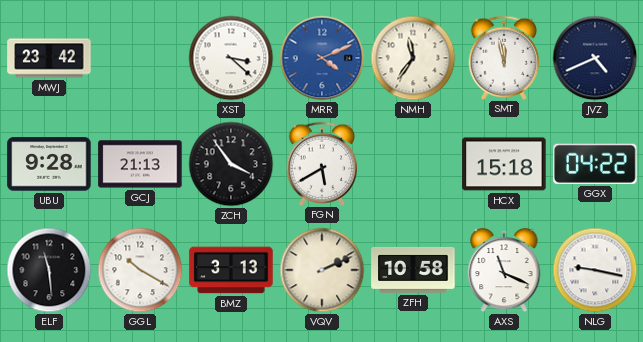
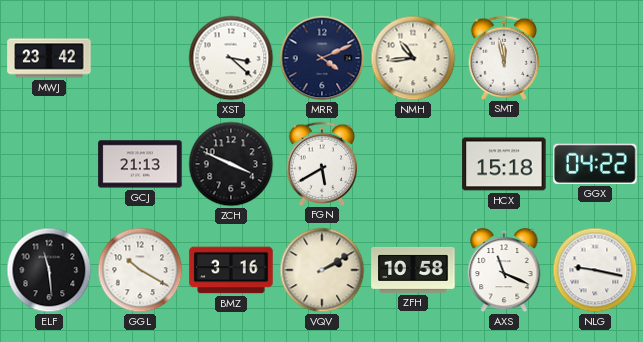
MRR dial: blue -> navy
NMH: 11:36 -> 10:44
JVZ: 4:41 -> none
UBU: 9:28 -> none
ZCH: 3:54 -> 3:49
BMZ: 3:13 -> 3:16
VQV: 2:11 -> 2:10
